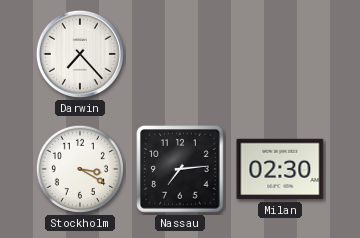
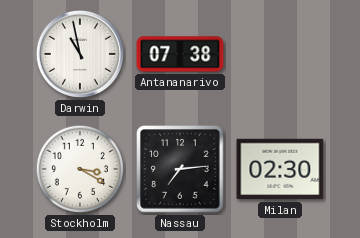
Darwin: 7:23 -> 10:58
Antananarivo: none -> 07:38
